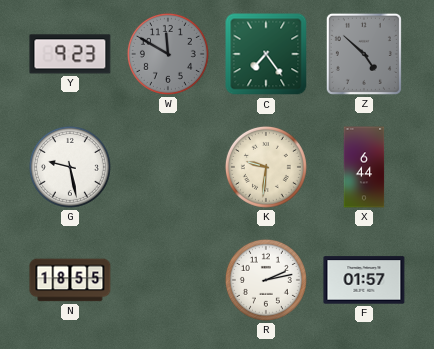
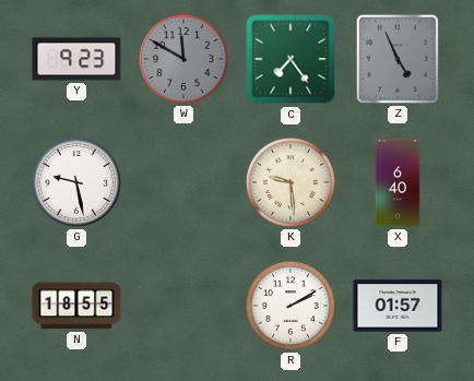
Z: 4:52 -> 4:56
K: 9:31 -> 9:29
X: 6:44 -> 6:40
R: 2:13 -> 2:10
